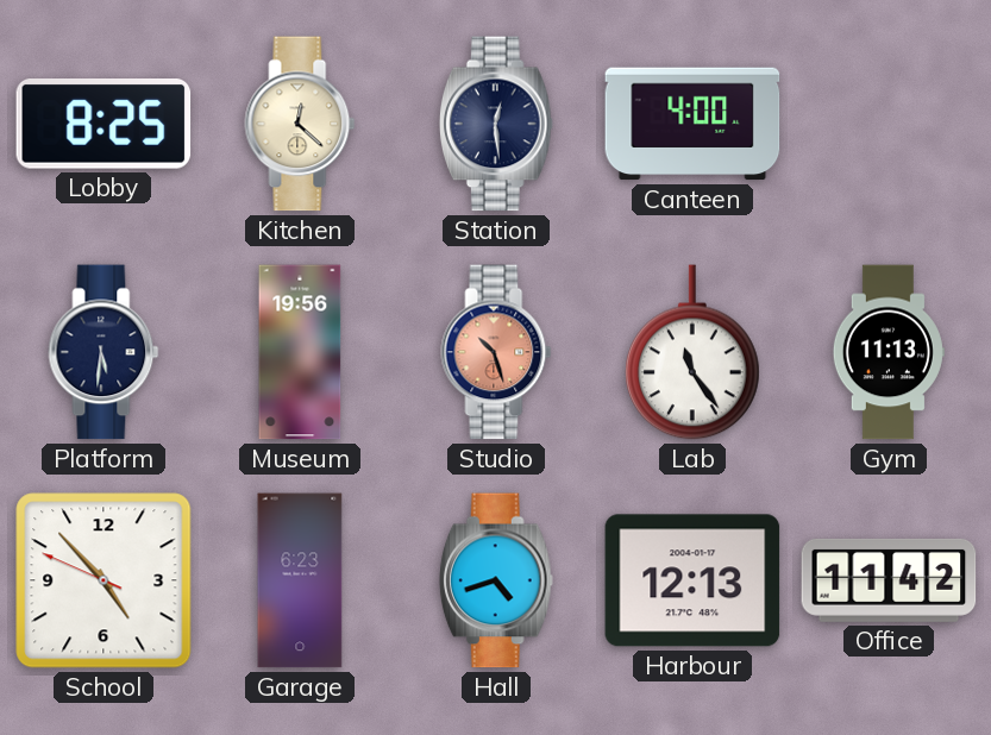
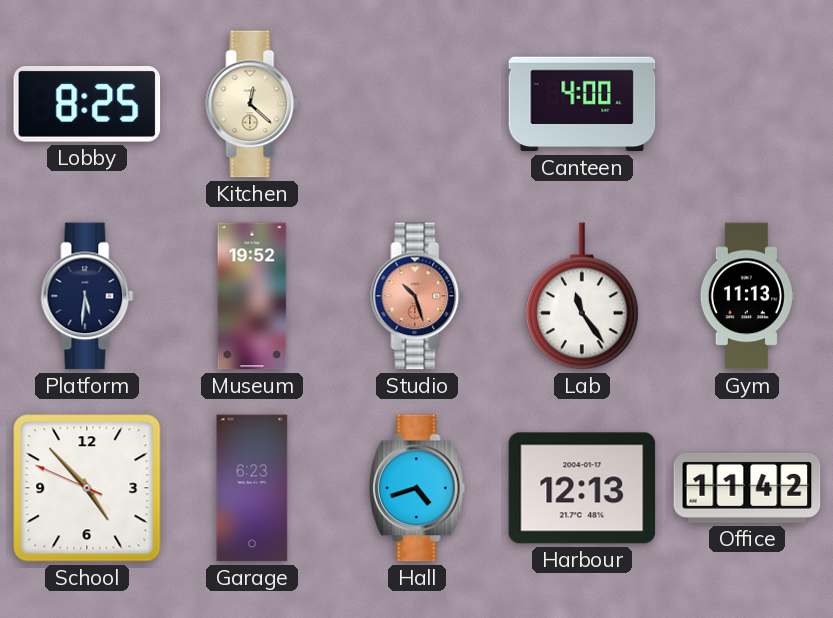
Station: 12:29 -> none
Museum: 19:56 -> 19:52
